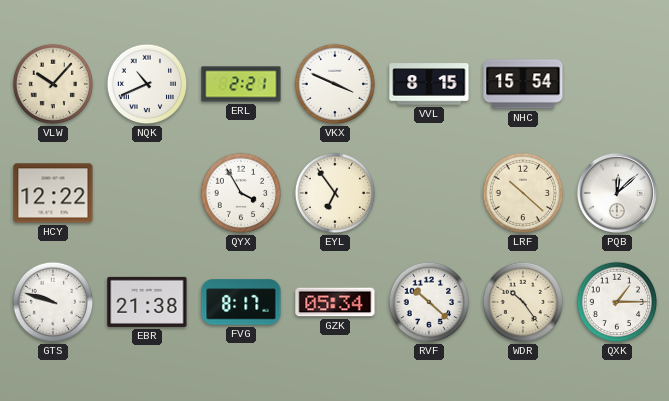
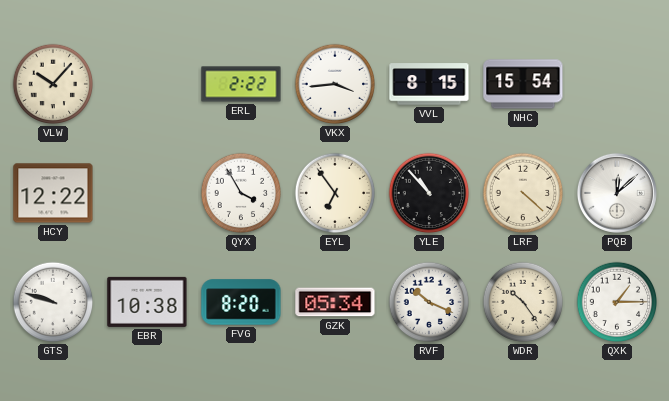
NQK: 10:41 -> none
ERL: 2:21 -> 2:22
VKX: 3:49 -> 3:44
YLE: none -> 10:53
LRF: 10:22 -> 4:22
EBR: 21:38 -> 10:38
FVG: 8:17 -> 8:20
RVF: 10:22 -> 10:19
